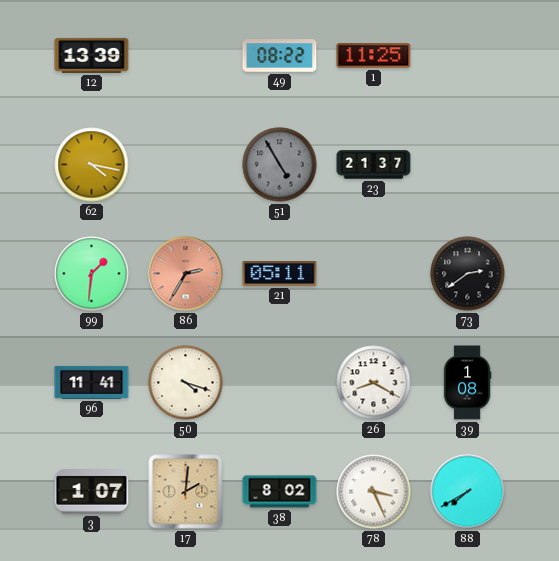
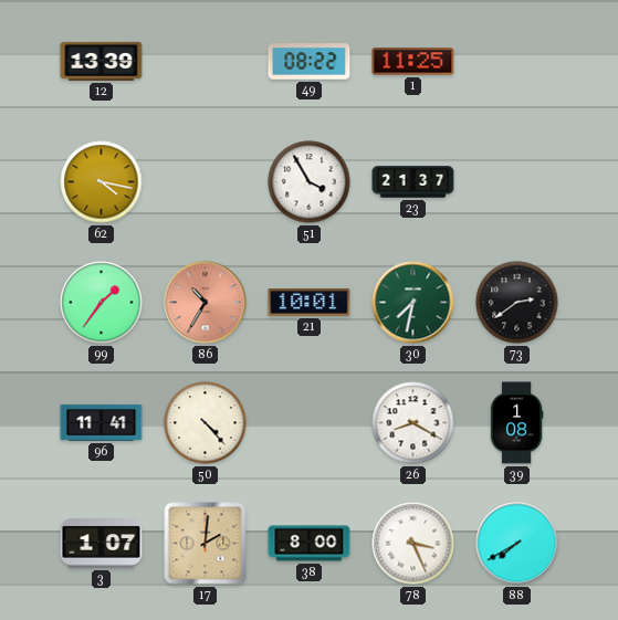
51: 4:55 -> 3:55
51 dial: grey -> white
99: 1:31 -> 1:36
86: 2:35 -> 10:35
21: 05:11 -> 10:01
30: none -> 7:32
50: 4:18 -> 4:23
38: 8:02 -> 8:00
